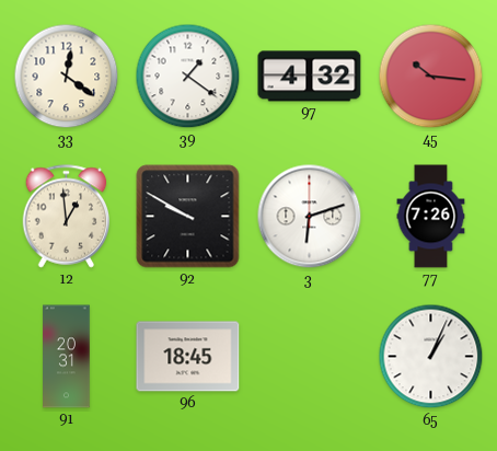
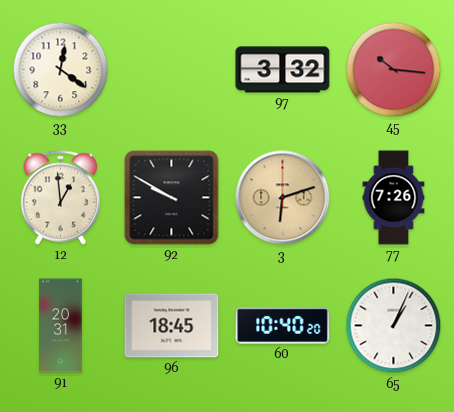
39: 1:21 -> none
97: 4:32 -> 3:32
3 dial: white -> champagne
60: none -> 10:40
